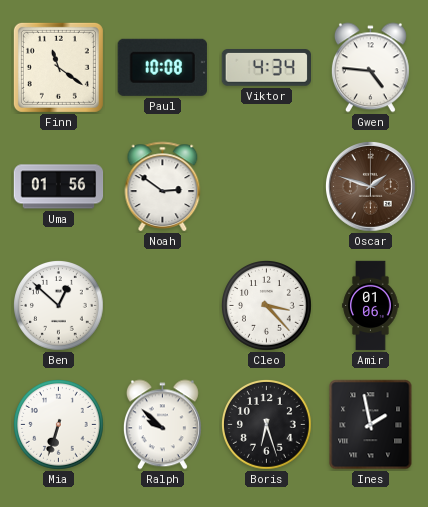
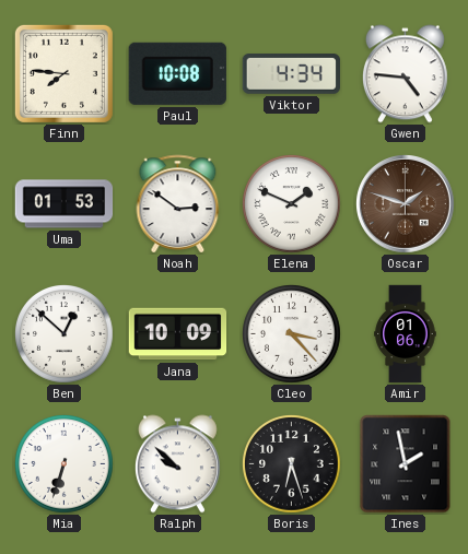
Finn: 11:21 -> 7:46
Uma: 01:56 -> 01:53
Elena: none -> 1:49
Jana: none -> 10:09
